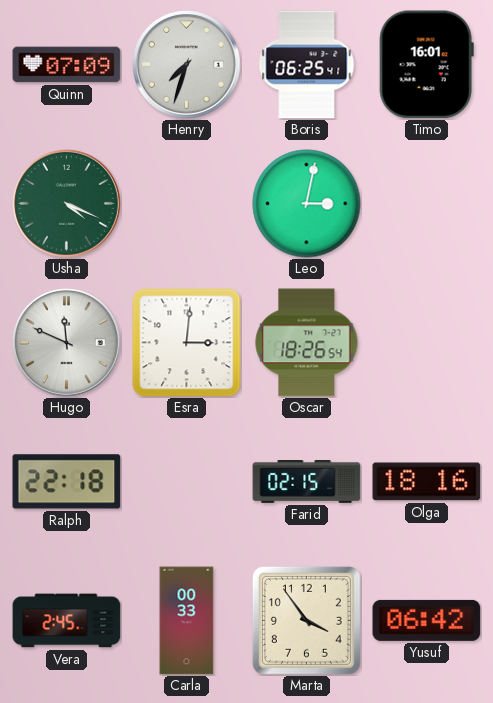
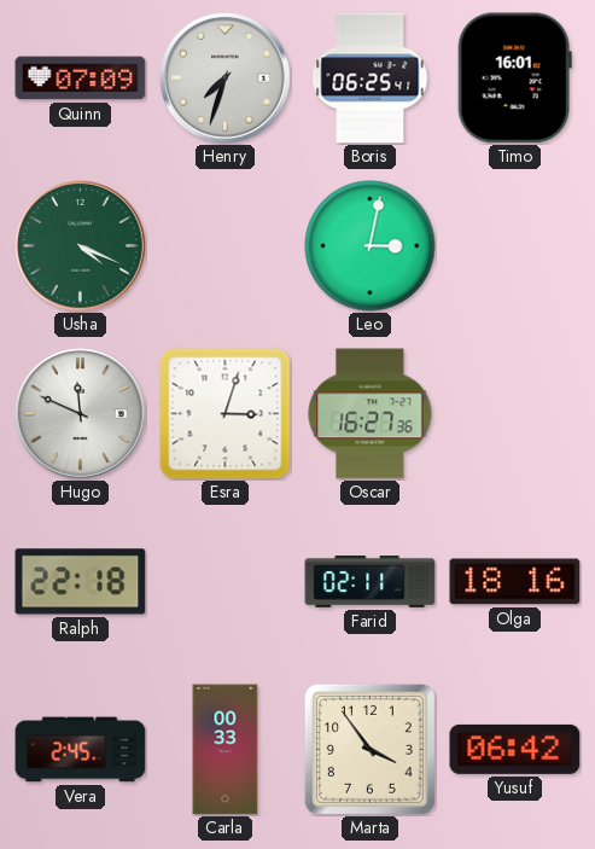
Esra: 3:01 -> 3:03
Oscar: 18:26 -> 16:27
Farid: 02:15 -> 02:11
